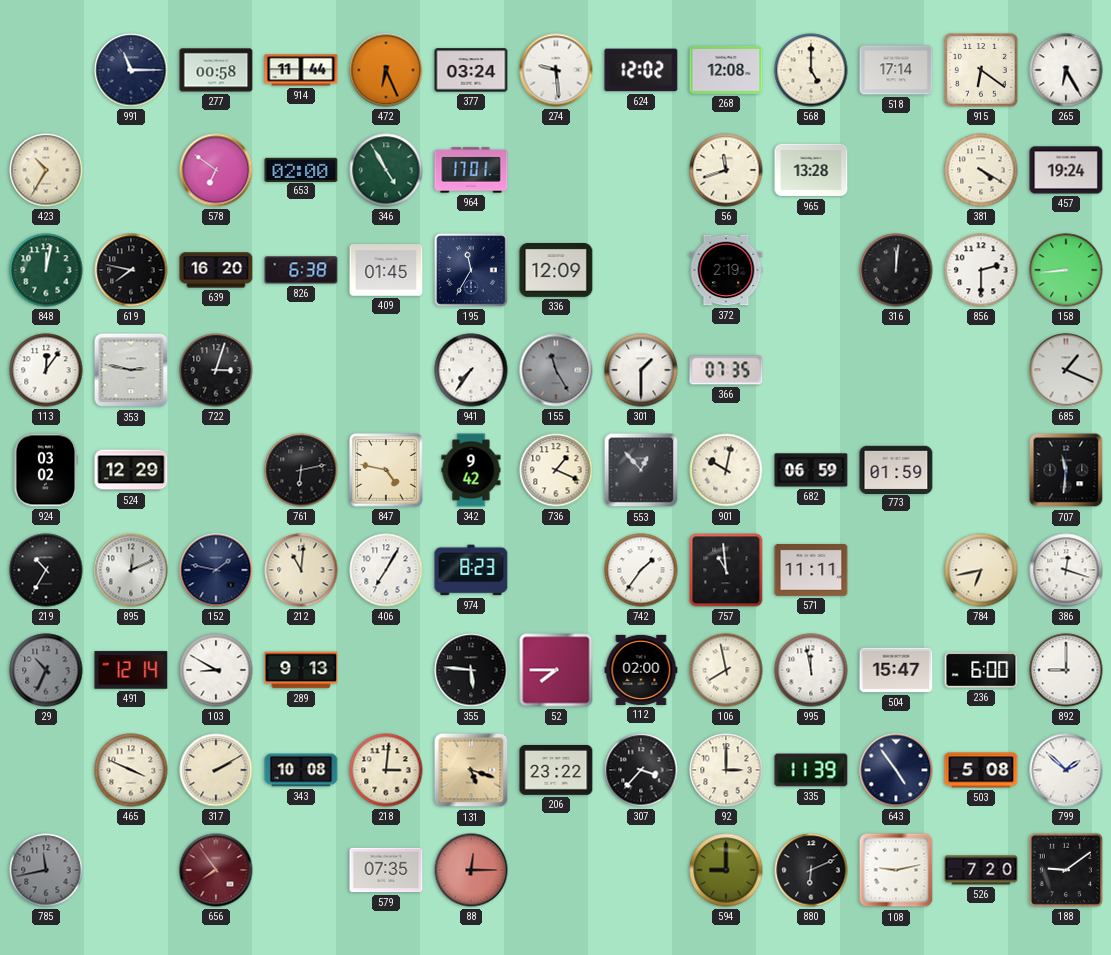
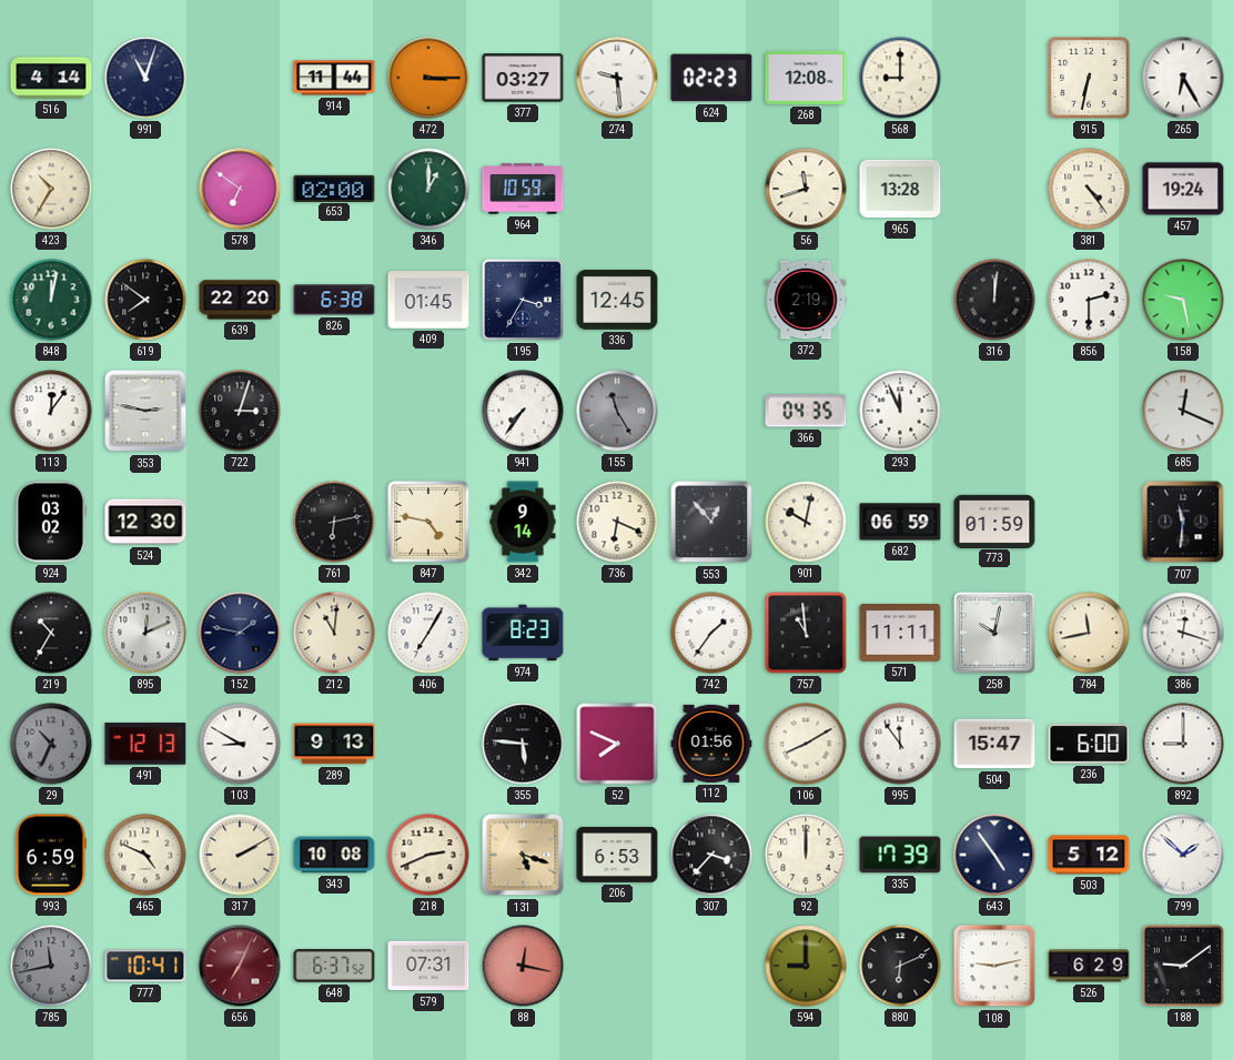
516: none -> 4:14
991: 11:15 -> 11:03
277: 00:58 -> none
472: 6:26 -> 3:15
377: 03:24 -> 03:27
624: 12:02 -> 02:23
568: 5:00 -> 9:00
518: 17:14 -> none
915: 6:21 -> 6:32
346: 4:55 -> 1:00
964: 17:01 -> 10:59
381: 4:20 -> 4:24
619: 7:47 -> 7:51
639: 16:20 -> 22:20
195: 11:35 -> 3:35
336: 12:09 -> 12:45
158: 8:44 -> 9:28
301: 1:30 -> none
366: 07:35 -> 04:35
293: none -> 11:56
685: 1:19 -> 12:19
524: 12:29 -> 12:30
342: 9:42 -> 9:14
736: 1:19 -> 6:19
258: none -> 10:02
784: 6:43 -> 11:43
491: 12:14 -> 12:13
52: 7:45 -> 7:49
112: 02:00 -> 01:56
106: 7:58 -> 8:10
995: 11:58 -> 11:54
993: none -> 6:59
465: 3:49 -> 4:49
218: 3:01 -> 2:41
206: 23:22 -> 6:53
92: 3:00 -> 12:00
335: 11:39 -> 17:39
503: 5:08 -> 5:12
777: none -> 10:41
656: 7:54 -> 7:04
648: none -> 6:37
579: 07:35 -> 07:31
88: 12:15 -> 12:17
526: 7:20 -> 6:29
